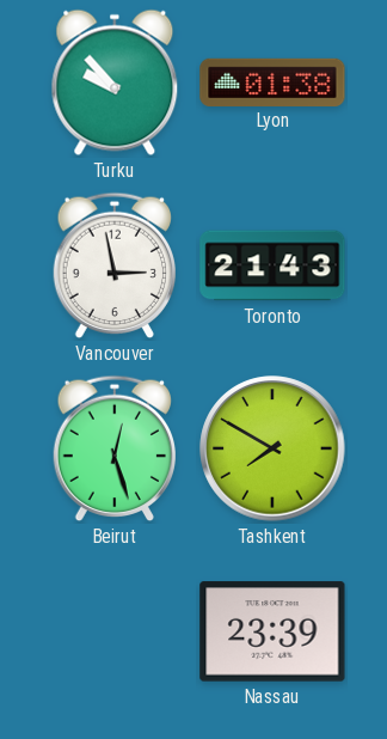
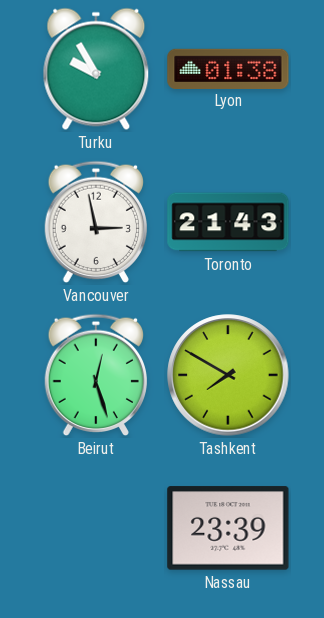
Turku: 9:53 -> 9:55
